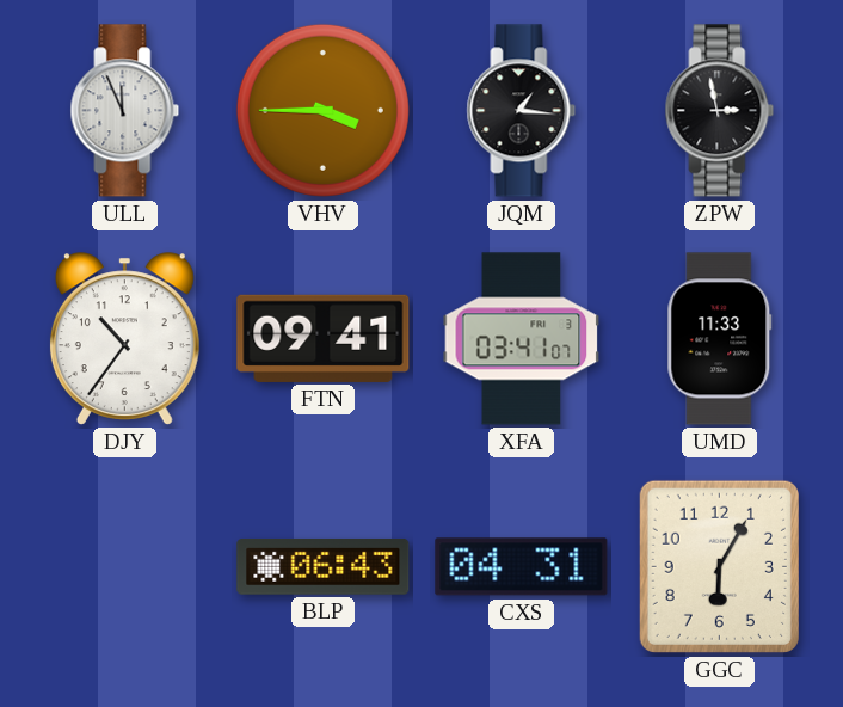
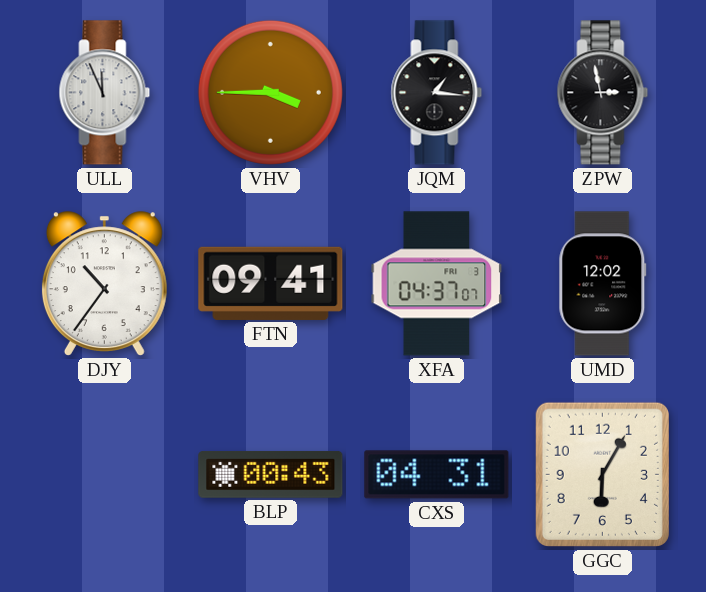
XFA: 03:41 -> 04:37
UMD: 11:33 -> 12:02
BLP: 06:43 -> 00:43
